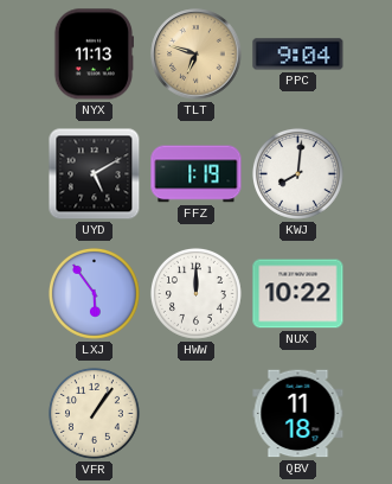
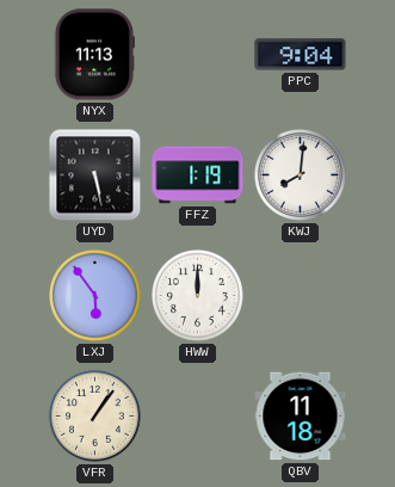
TLT: 6:48 -> none
UYD: 5:10 -> 5:28
NUX: 10:22 -> none
